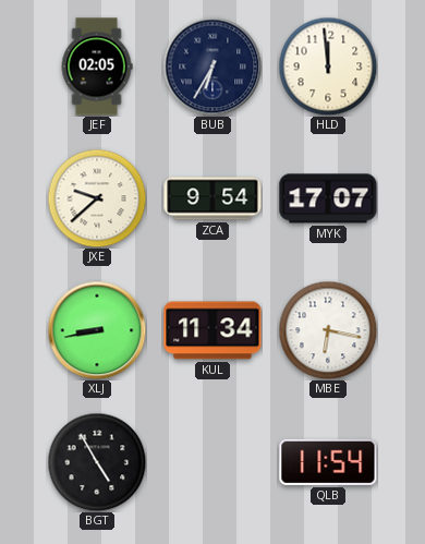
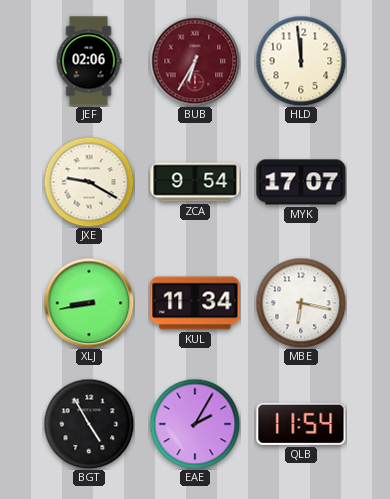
JEF: 02:05 -> 02:06
BUB dial: navy -> burgundy
JXE: 9:38 -> 9:20
EAE: none -> 2:05
